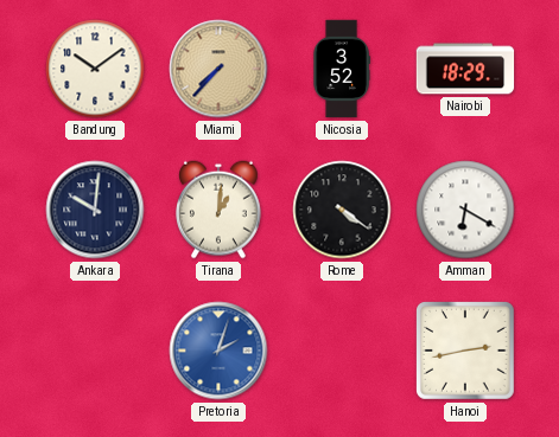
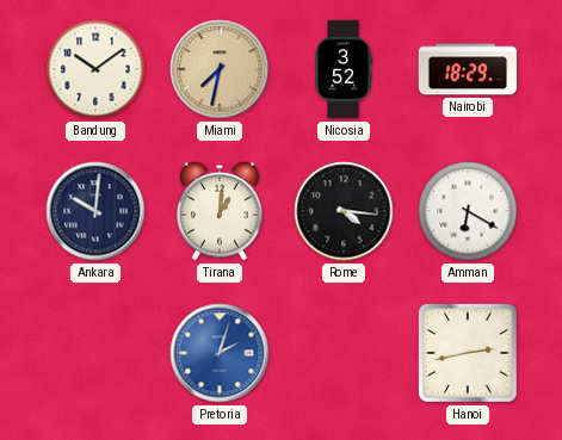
Miami: 7:37 -> 7:32
Rome: 4:21 -> 4:16
